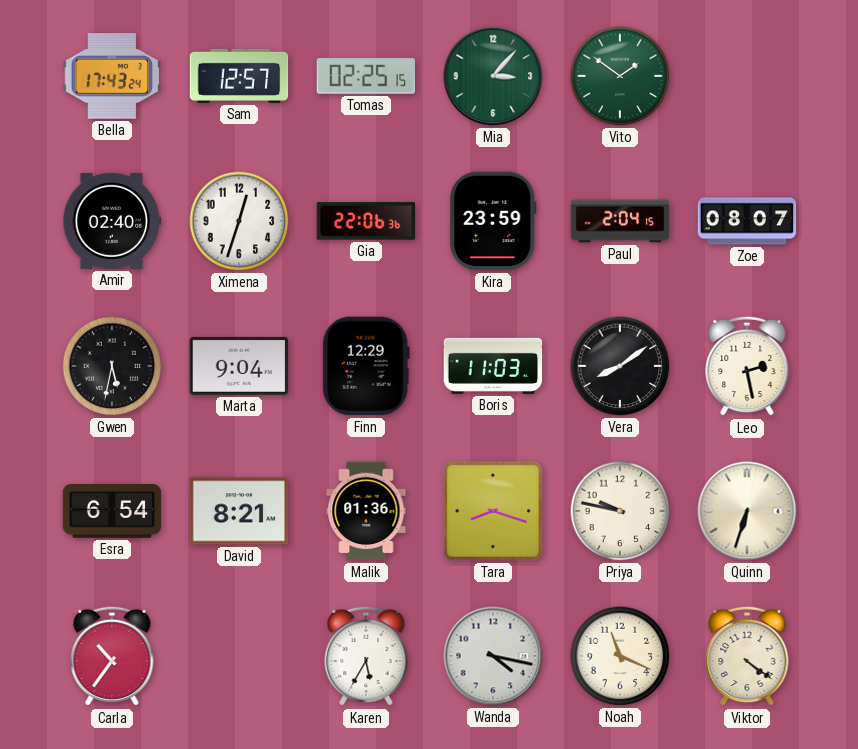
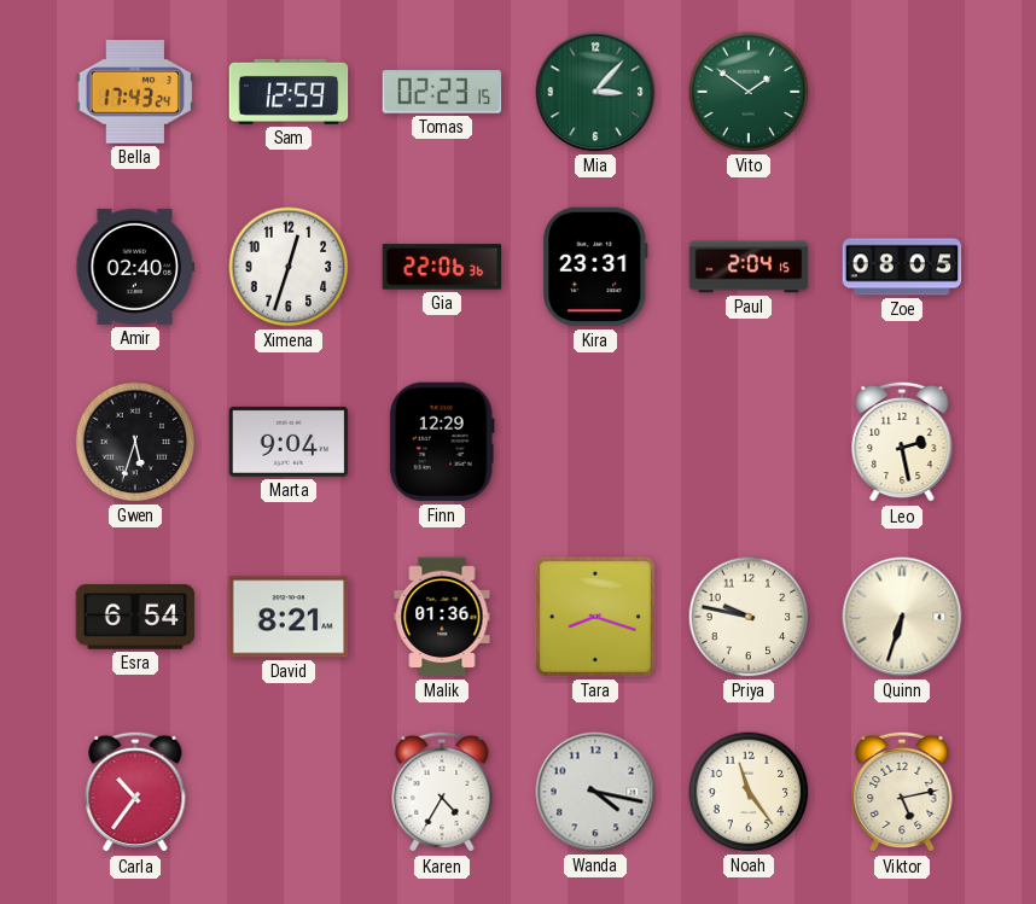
Sam: 12:57 -> 12:59
Tomas: 02:25 -> 02:23
Kira: 23:59 -> 23:31
Zoe: 08:07 -> 08:05
Gwen: 5:32 -> 5:33
Boris: 11:03 -> none
Vera: 8:09 -> none
Karen: 5:35 -> 4:35
Noah: 11:19 -> 11:24
Viktor: 4:21 -> 5:13
